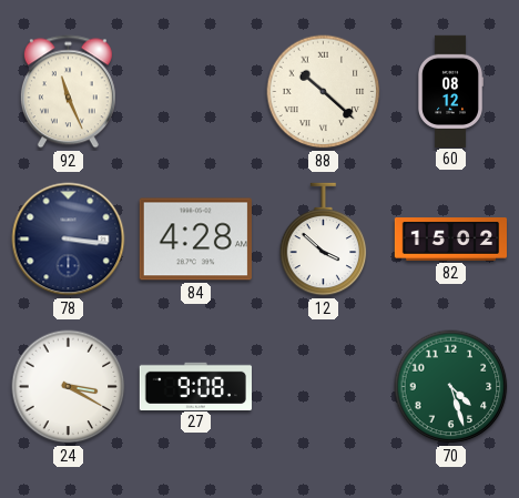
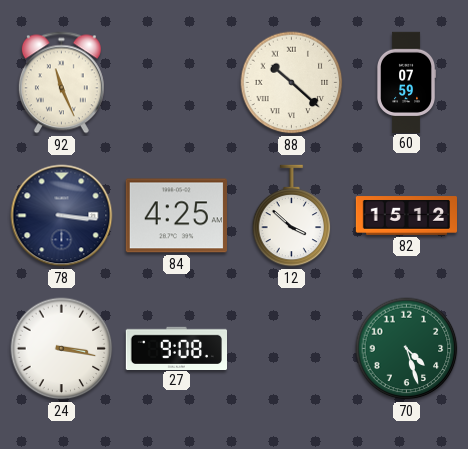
60: 08:12 -> 07:59
84: 4:28 -> 4:25
82: 15:02 -> 15:12
24: 3:20 -> 3:17
